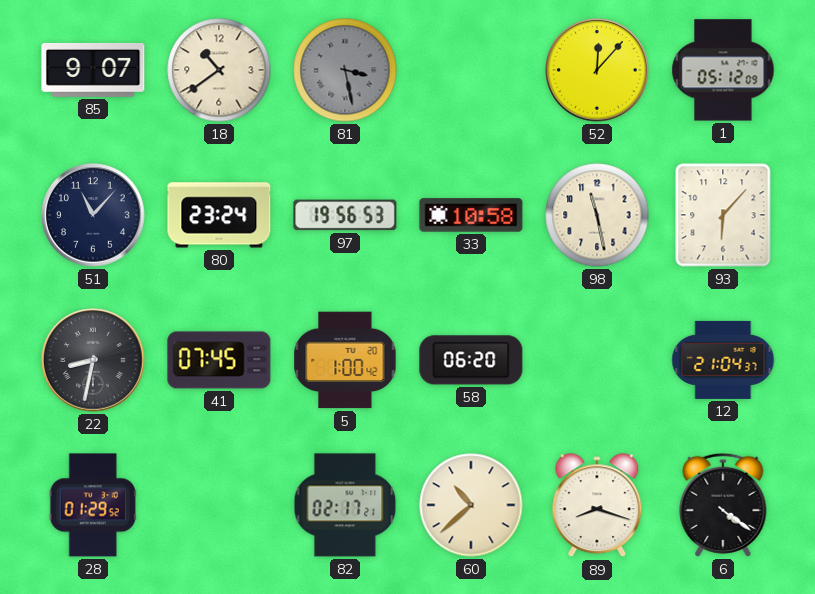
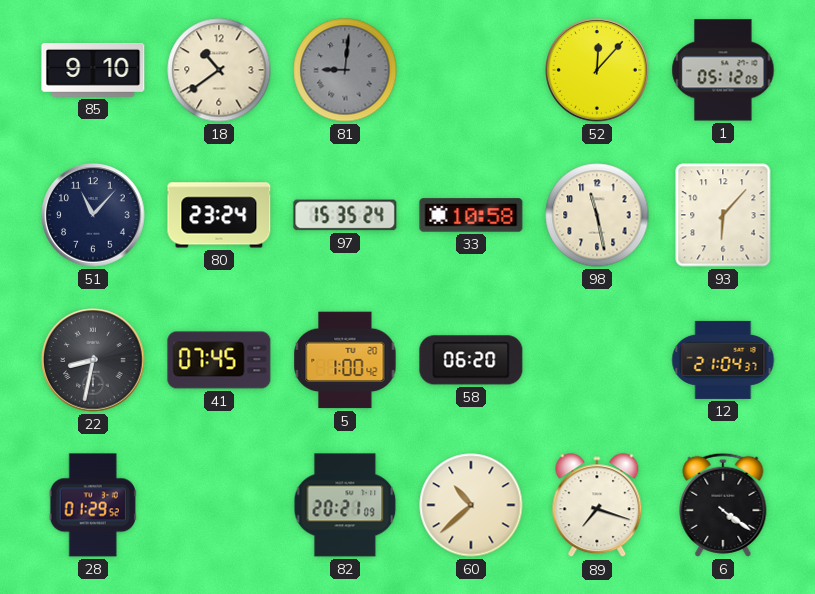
85: 9:07 -> 9:10
81: 3:28 -> 9:01
97: 19:56 -> 15:35
82: 02:17 -> 20:21
89: 8:18 -> 7:18
